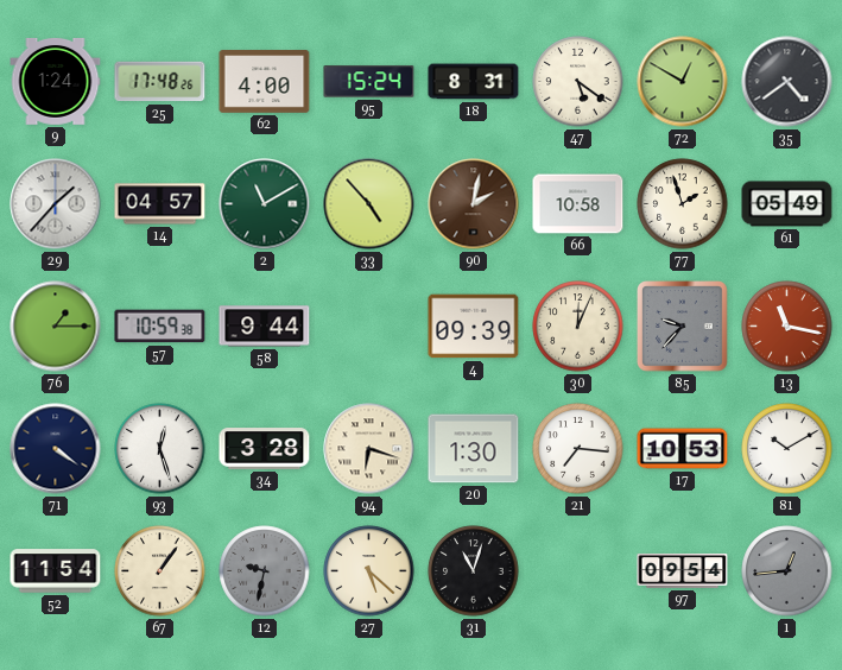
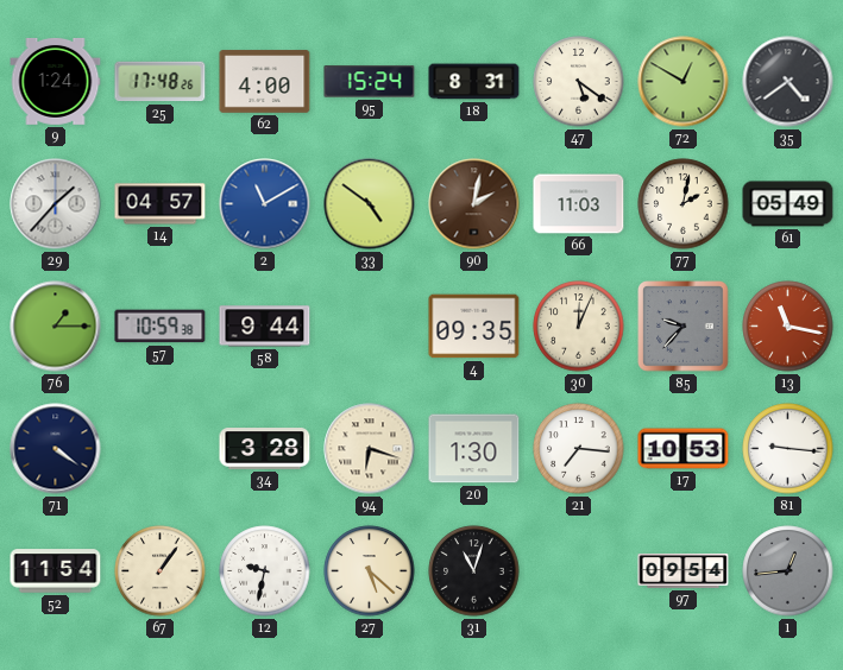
2 dial: green -> blue
33: 4:53 -> 4:51
66: 10:58 -> 11:03
77: 1:57 -> 2:02
4: 09:39 -> 09:35
93: 12:27 -> none
81: 10:10 -> 9:16
12 dial: grey -> white
